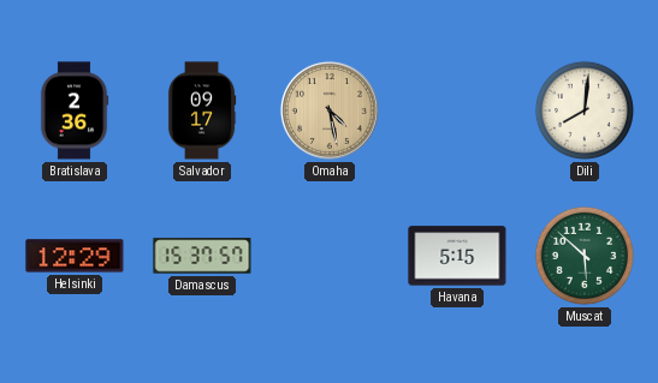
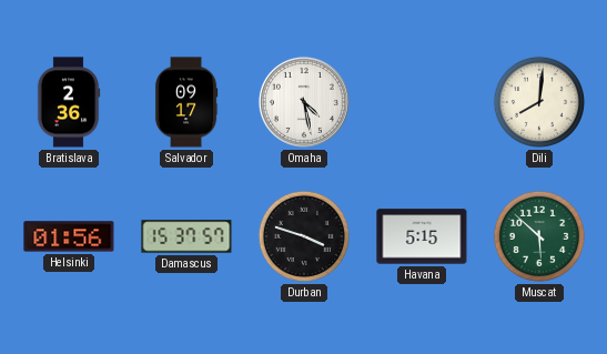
Omaha dial: champagne -> white
Helsinki: 12:29 -> 01:56
Durban: none -> 3:48
